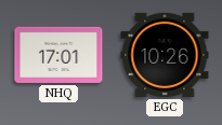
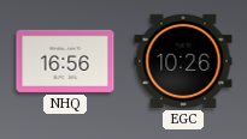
NHQ: 17:01 -> 16:56
